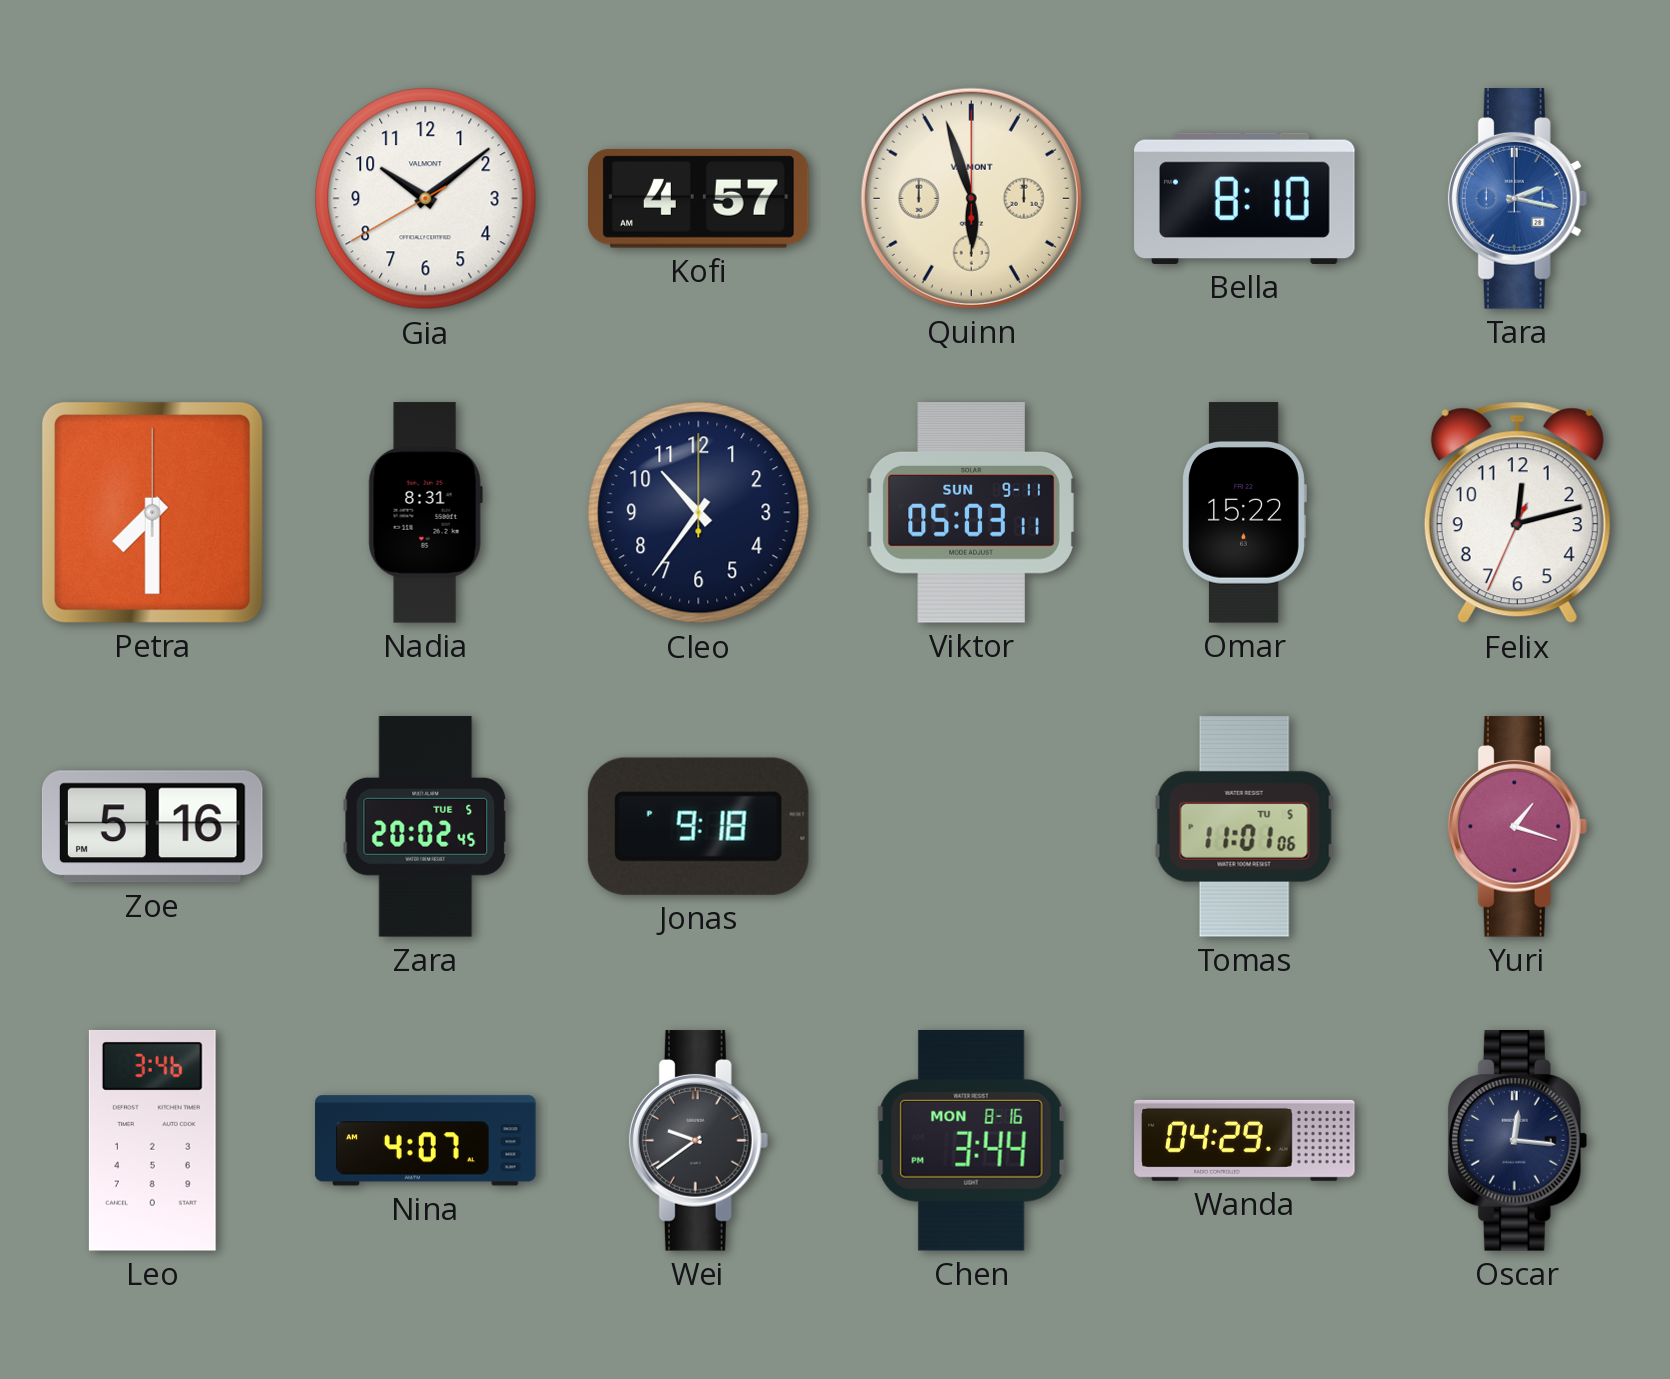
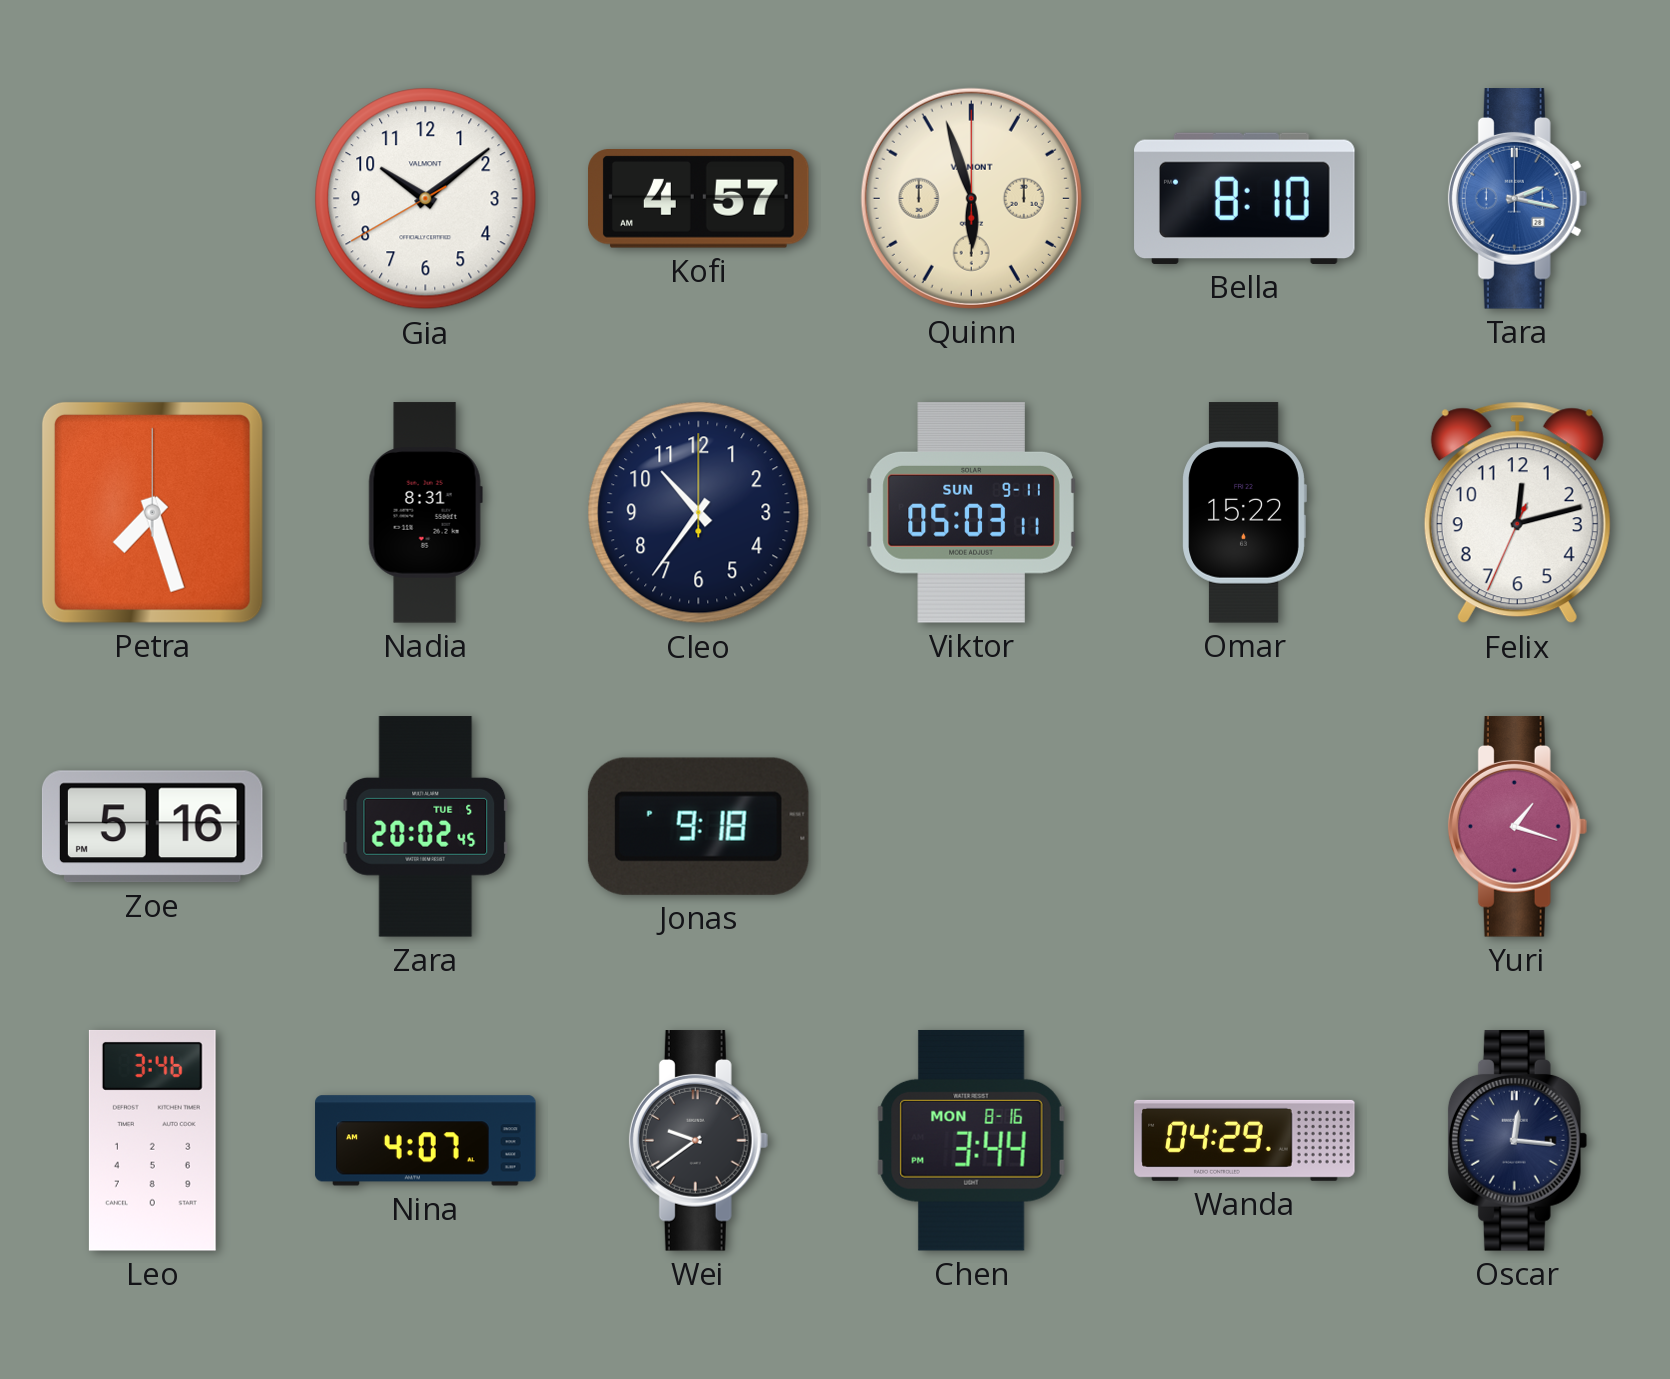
Petra: 7:30 -> 7:27
Tomas: 11:01 -> none
